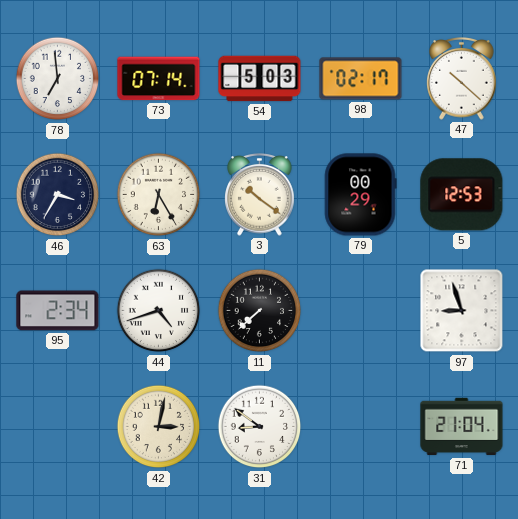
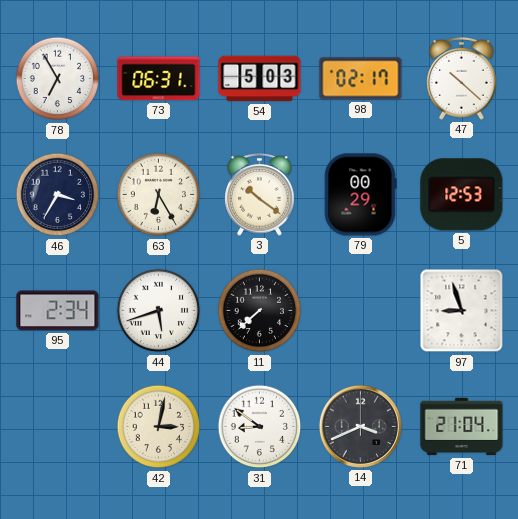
78: 6:59 -> 6:55
73: 07:14 -> 06:31
44: 4:42 -> 5:42
14: none -> 3:41
